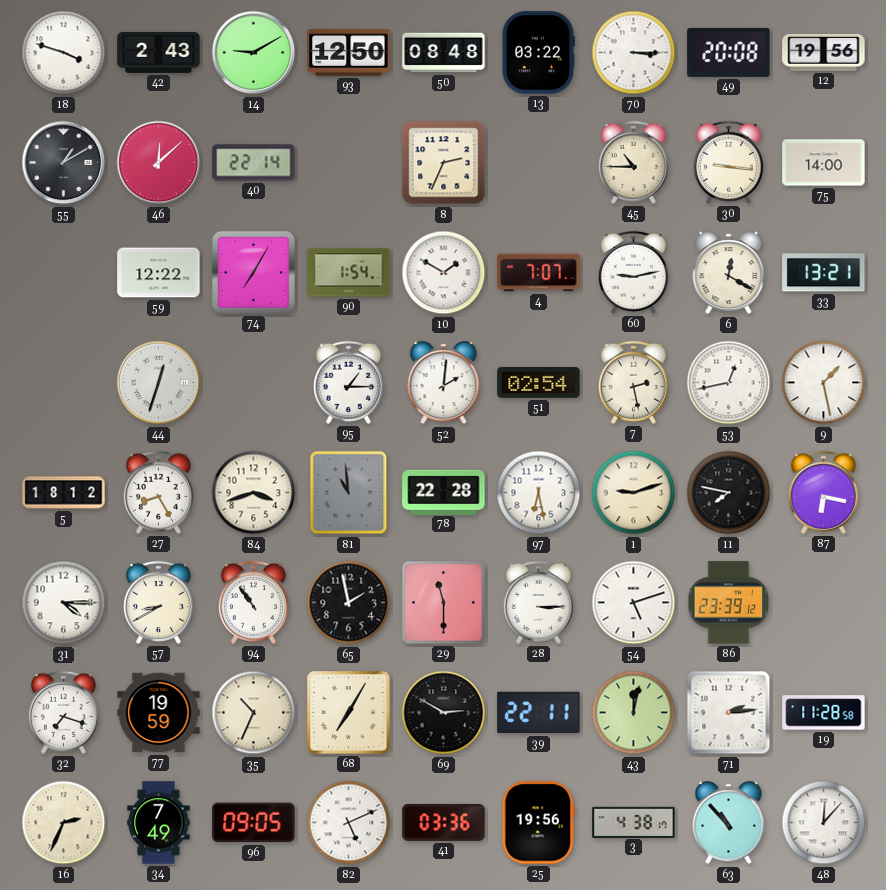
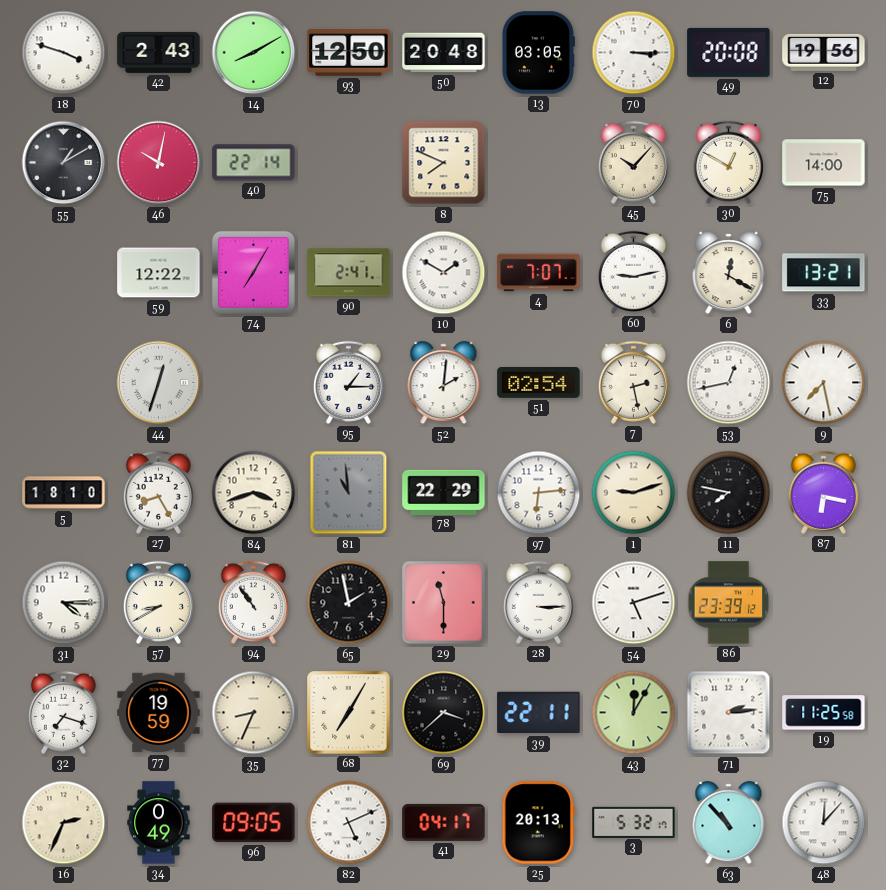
14: 9:10 -> 8:10
50: 08:48 -> 20:48
13: 03:22 -> 03:05
46: 12:08 -> 10:02
8: 2:34 -> 7:49
45: 10:45 -> 10:07
30: 9:16 -> 12:50
90: 1:54 -> 2:41
9: 1:28 -> 7:28
5: 18:12 -> 18:10
78: 22:28 -> 22:29
97: 6:28 -> 6:14
35: 10:34 -> 8:34
69: 2:50 -> 3:38
43: 12:02 -> 12:05
19: 11:28 -> 11:25
34: 7:49 -> 0:49
41: 03:36 -> 04:17
25: 19:56 -> 20:13
3: 4:38 -> 5:32
